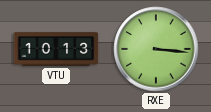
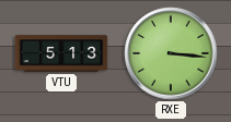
VTU: 10:13 -> 5:13
